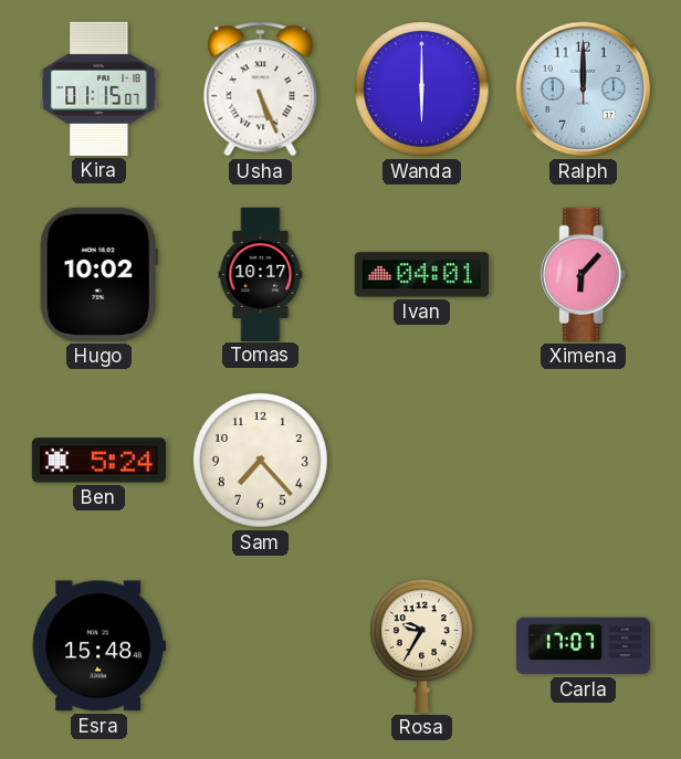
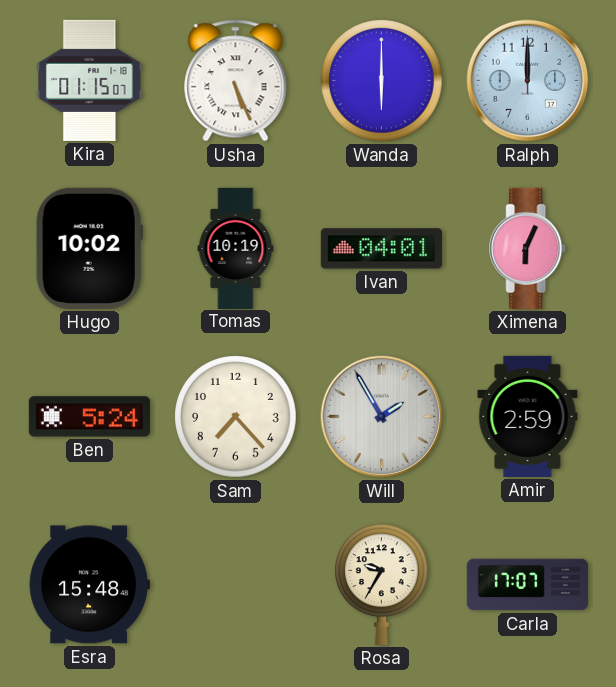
Tomas: 10:17 -> 10:19
Ximena: 6:07 -> 6:04
Will: none -> 1:55
Amir: none -> 2:59
